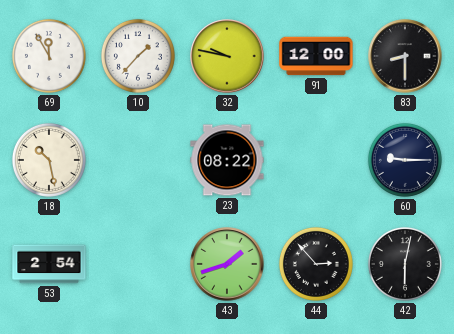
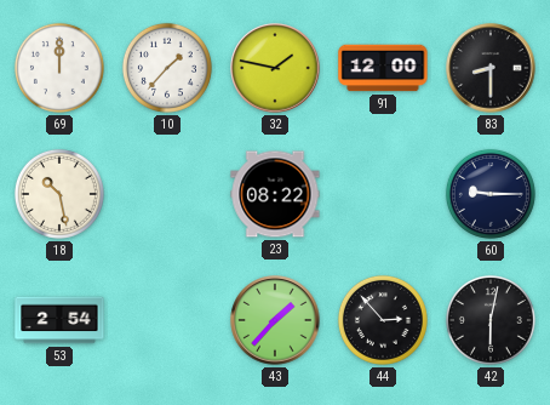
69: 11:55 -> 12:00
32: 9:47 -> 1:47
43: 1:42 -> 1:37
